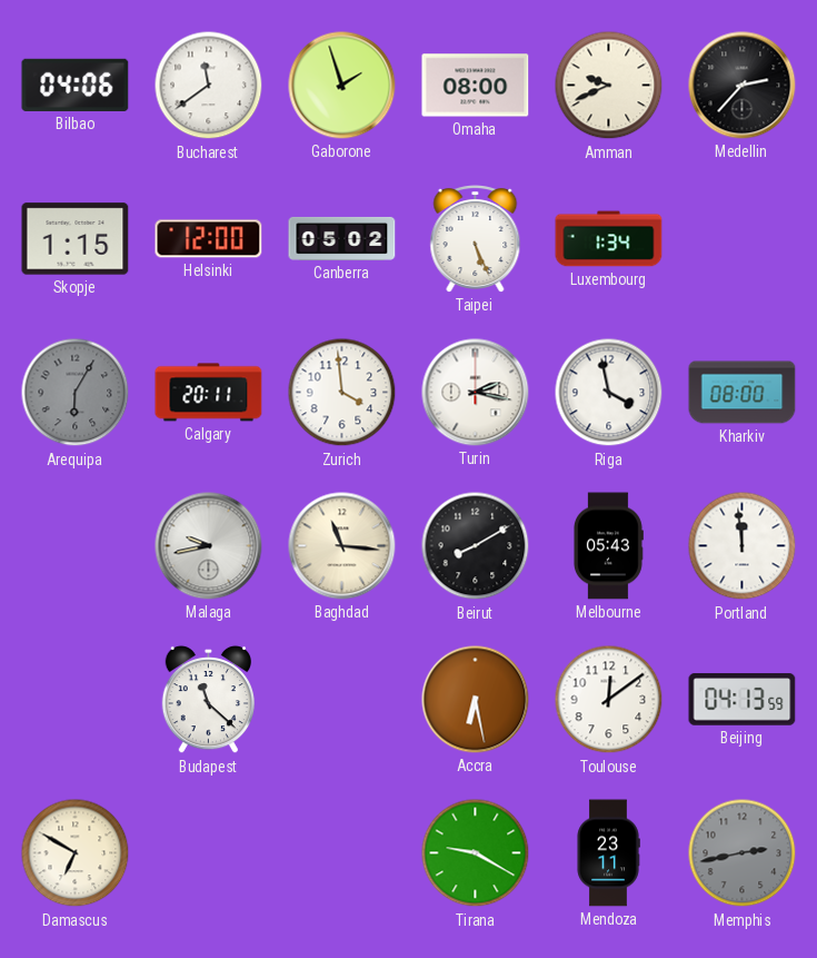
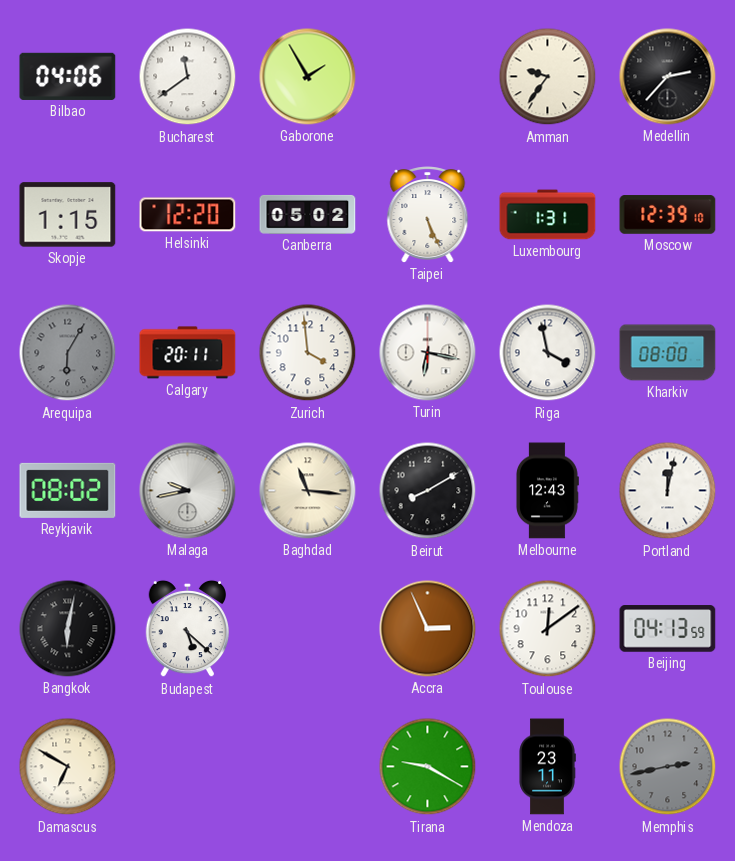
Gaborone: 1:57 -> 1:55
Omaha: 08:00 -> none
Amman: 9:41 -> 9:36
Helsinki: 12:00 -> 12:20
Luxembourg: 1:34 -> 1:31
Moscow: none -> 12:39
Turin: 2:17 -> 6:17
Reykjavik: none -> 08:02
Melbourne: 05:43 -> 12:43
Portland: 11:59 -> 12:02
Bangkok: none -> 6:02
Budapest: 11:22 -> 5:22
Accra: 6:28 -> 2:56
